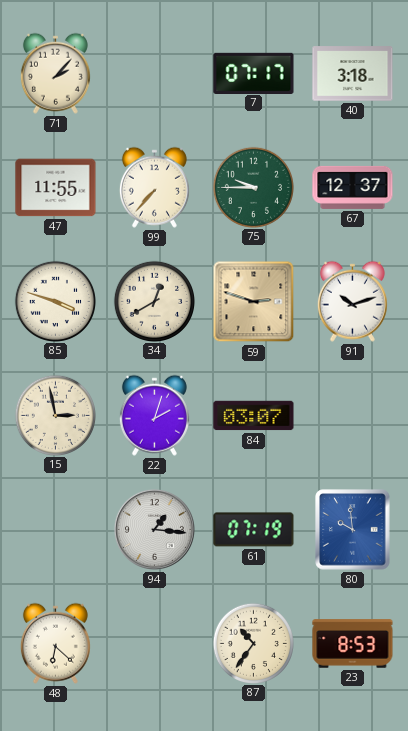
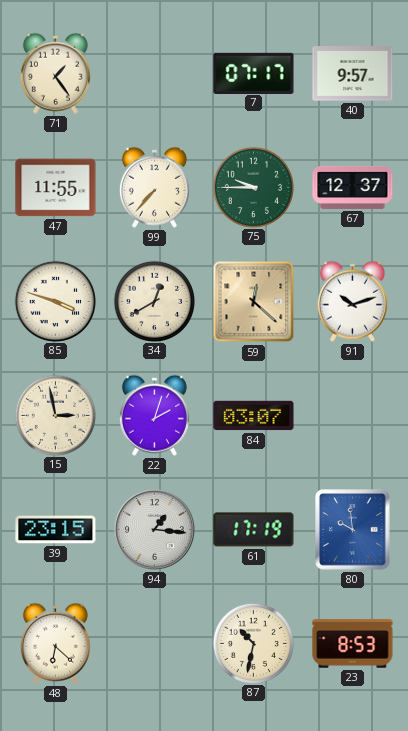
71: 2:07 -> 1:24
40: 3:18 -> 9:57
59: 2:48 -> 12:22
39: none -> 23:15
61: 07:19 -> 17:19
87: 10:36 -> 10:32
